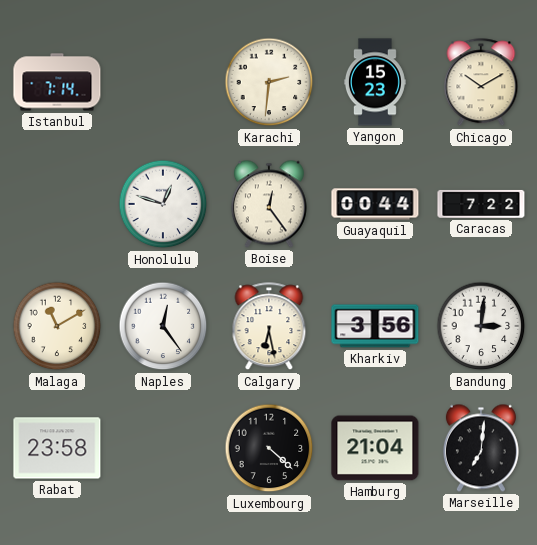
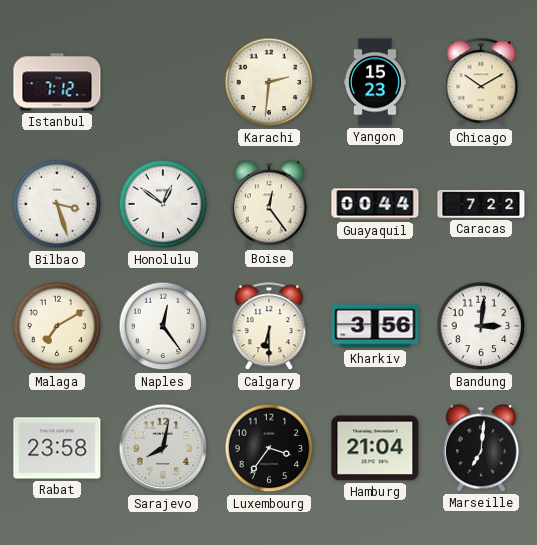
Istanbul: 7:14 -> 7:12
Bilbao: none -> 3:27
Honolulu: 12:48 -> 12:51
Malaga: 11:10 -> 7:10
Calgary: 6:28 -> 6:30
Sarajevo: none -> 8:02
Luxembourg: 4:22 -> 3:36
